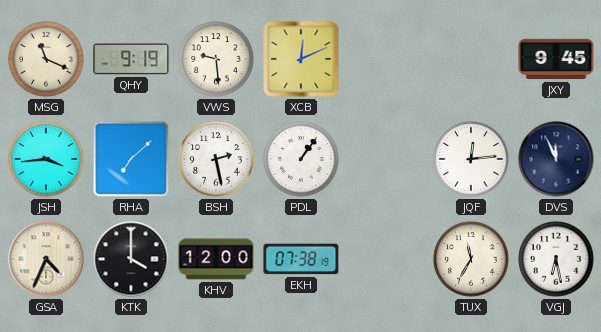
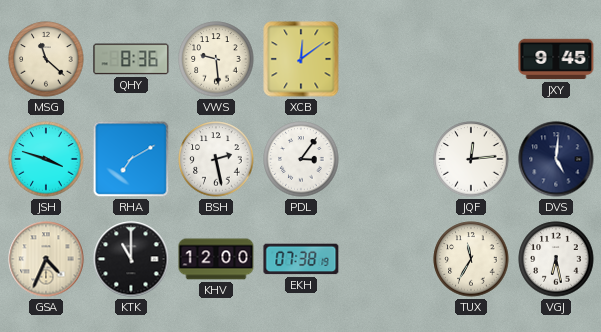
MSG: 11:19 -> 11:22
QHY: 9:19 -> 8:36
XCB: 12:11 -> 12:09
JSH: 3:44 -> 3:48
RHA: 7:08 -> 7:10
PDL: 1:06 -> 3:06
DVS: 11:56 -> 5:01
KTK: 4:00 -> 11:00
